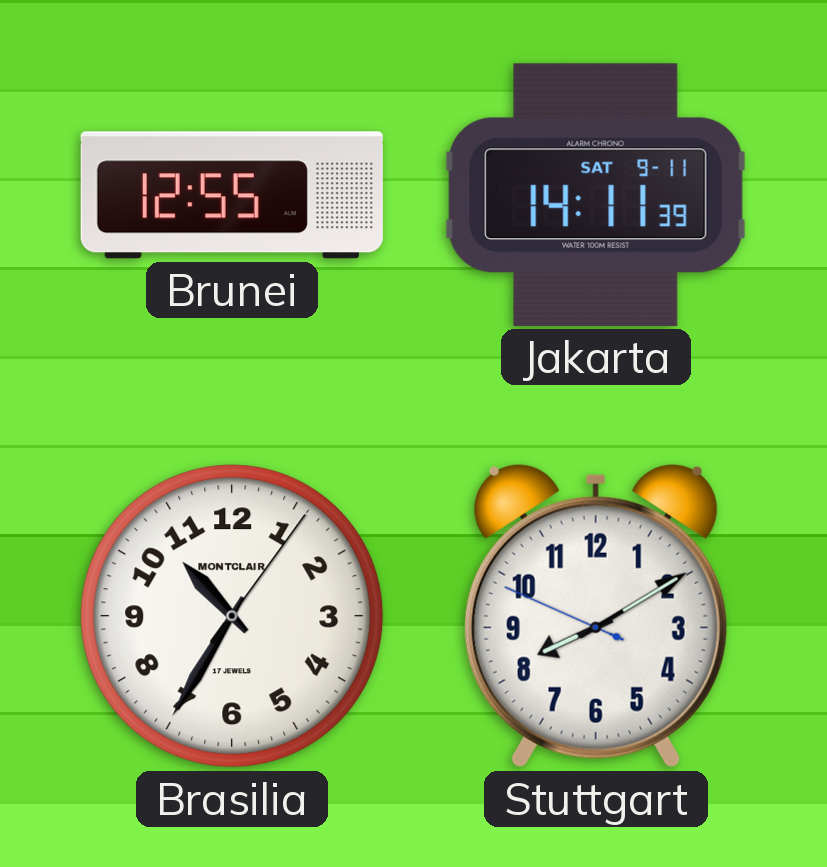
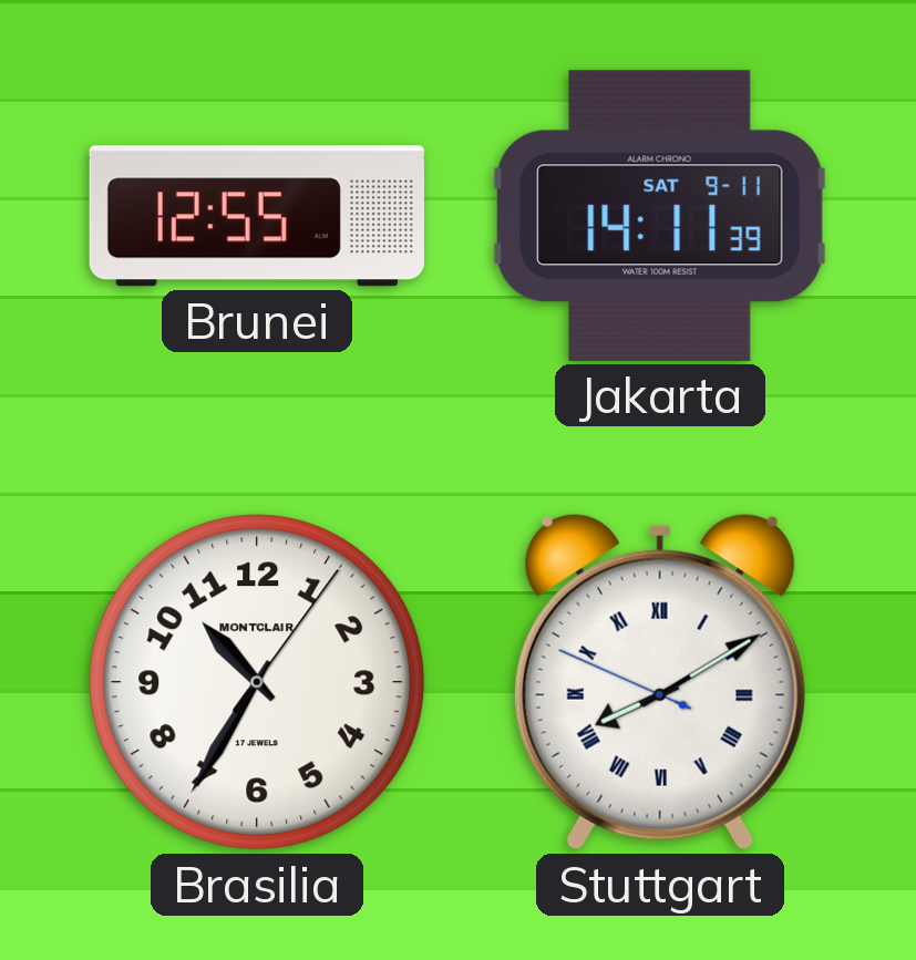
Stuttgart numerals: Arabic -> Roman
